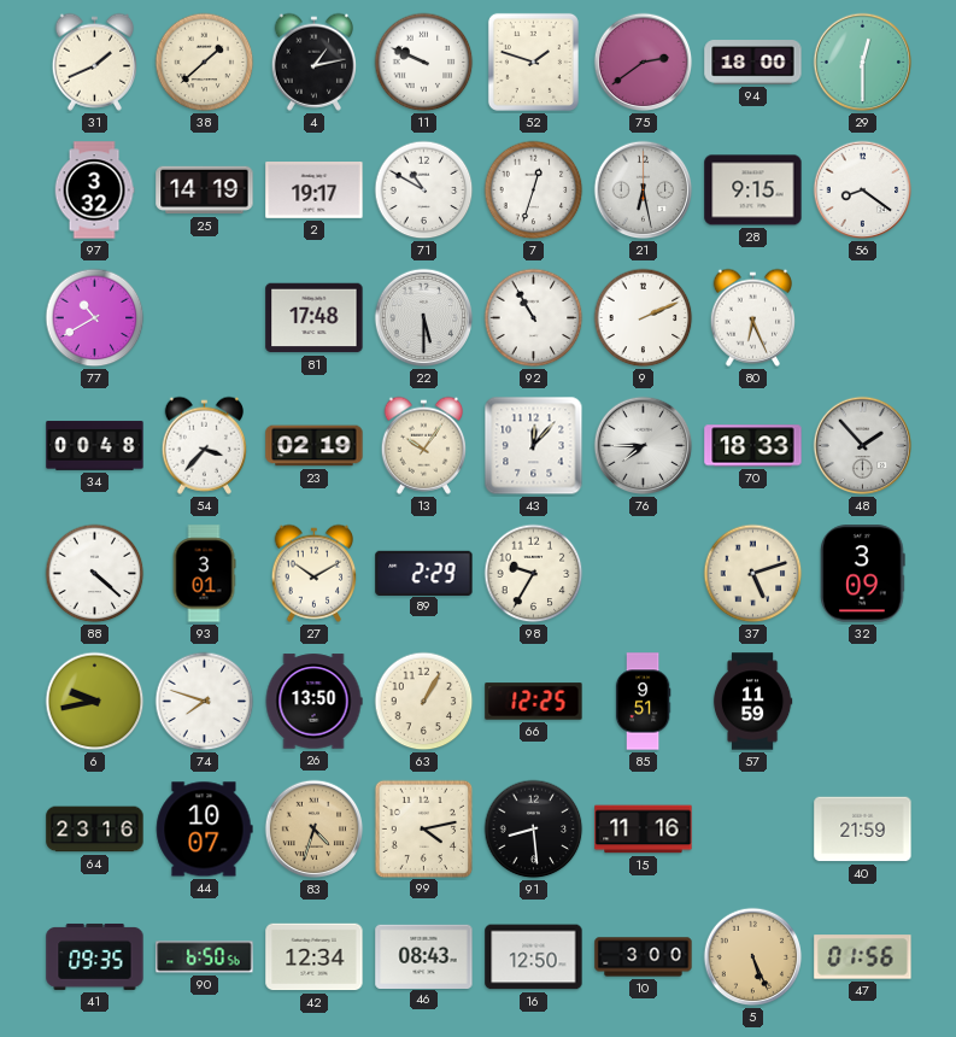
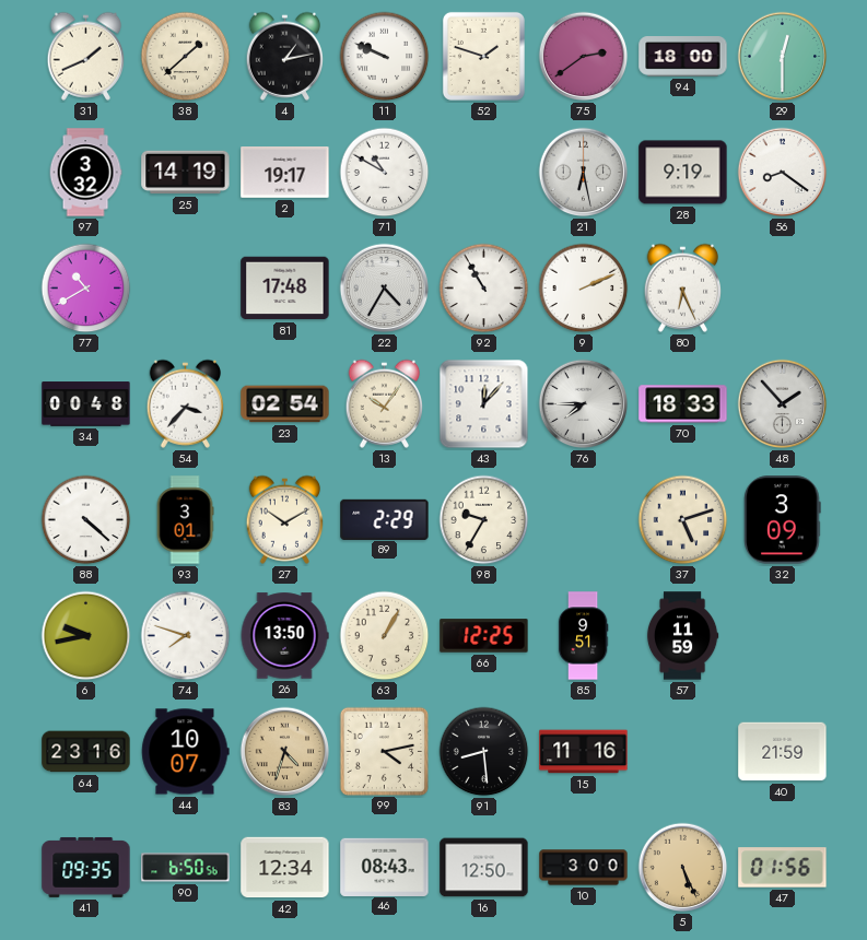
7: 12:33 -> none
28: 9:15 -> 9:19
22: 5:30 -> 4:35
23: 02:19 -> 02:54
